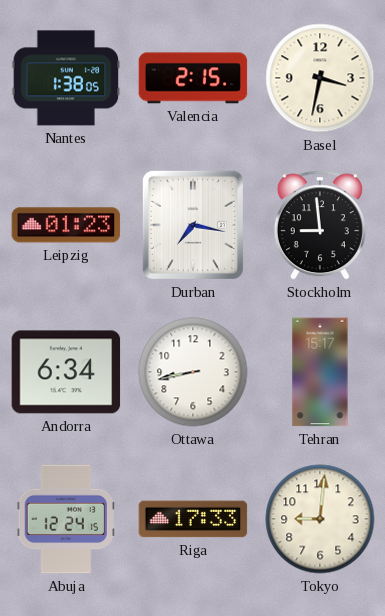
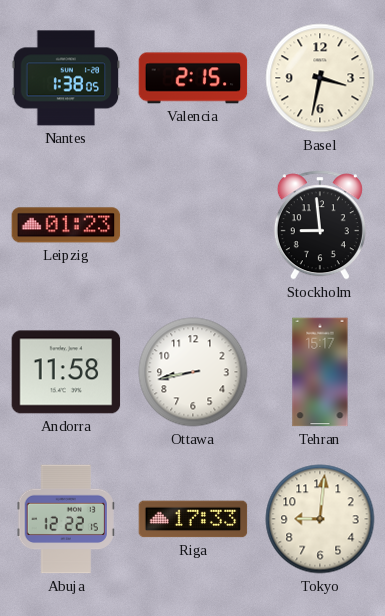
Durban: 7:17 -> none
Andorra: 6:34 -> 11:58
Abuja: 12:24 -> 12:22
